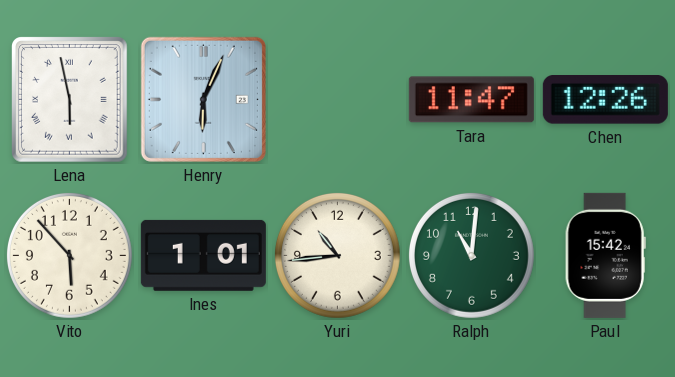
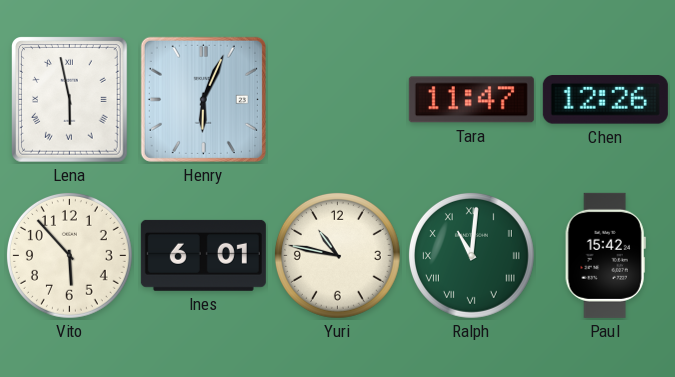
Ines: 1:01 -> 6:01
Yuri: 10:44 -> 10:47
Ralph numerals: Arabic -> Roman
